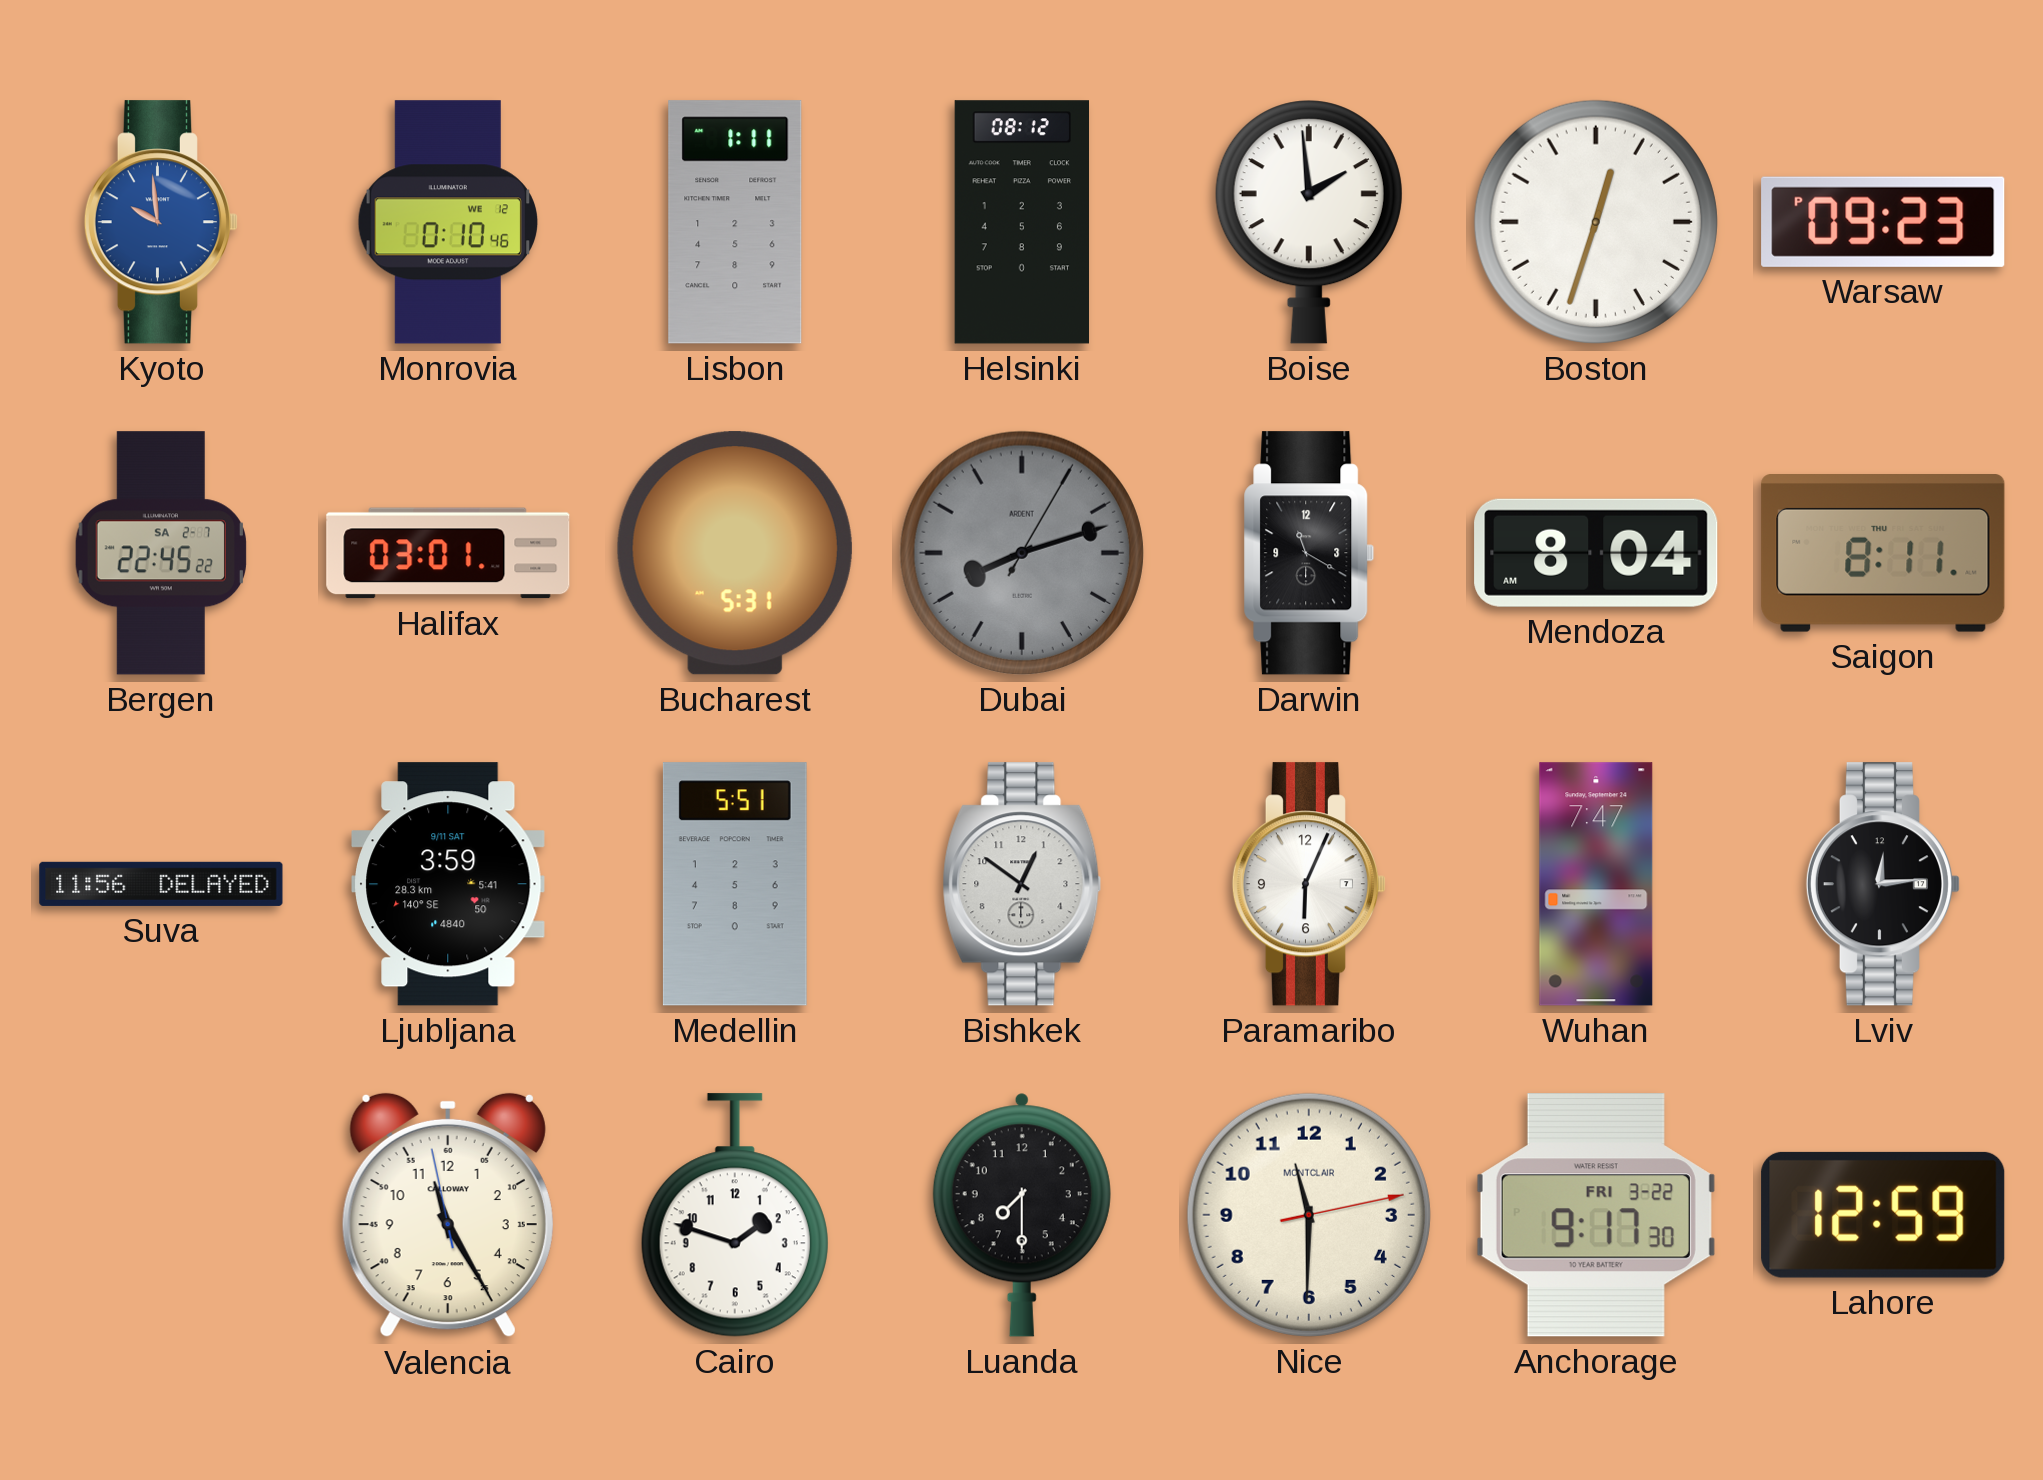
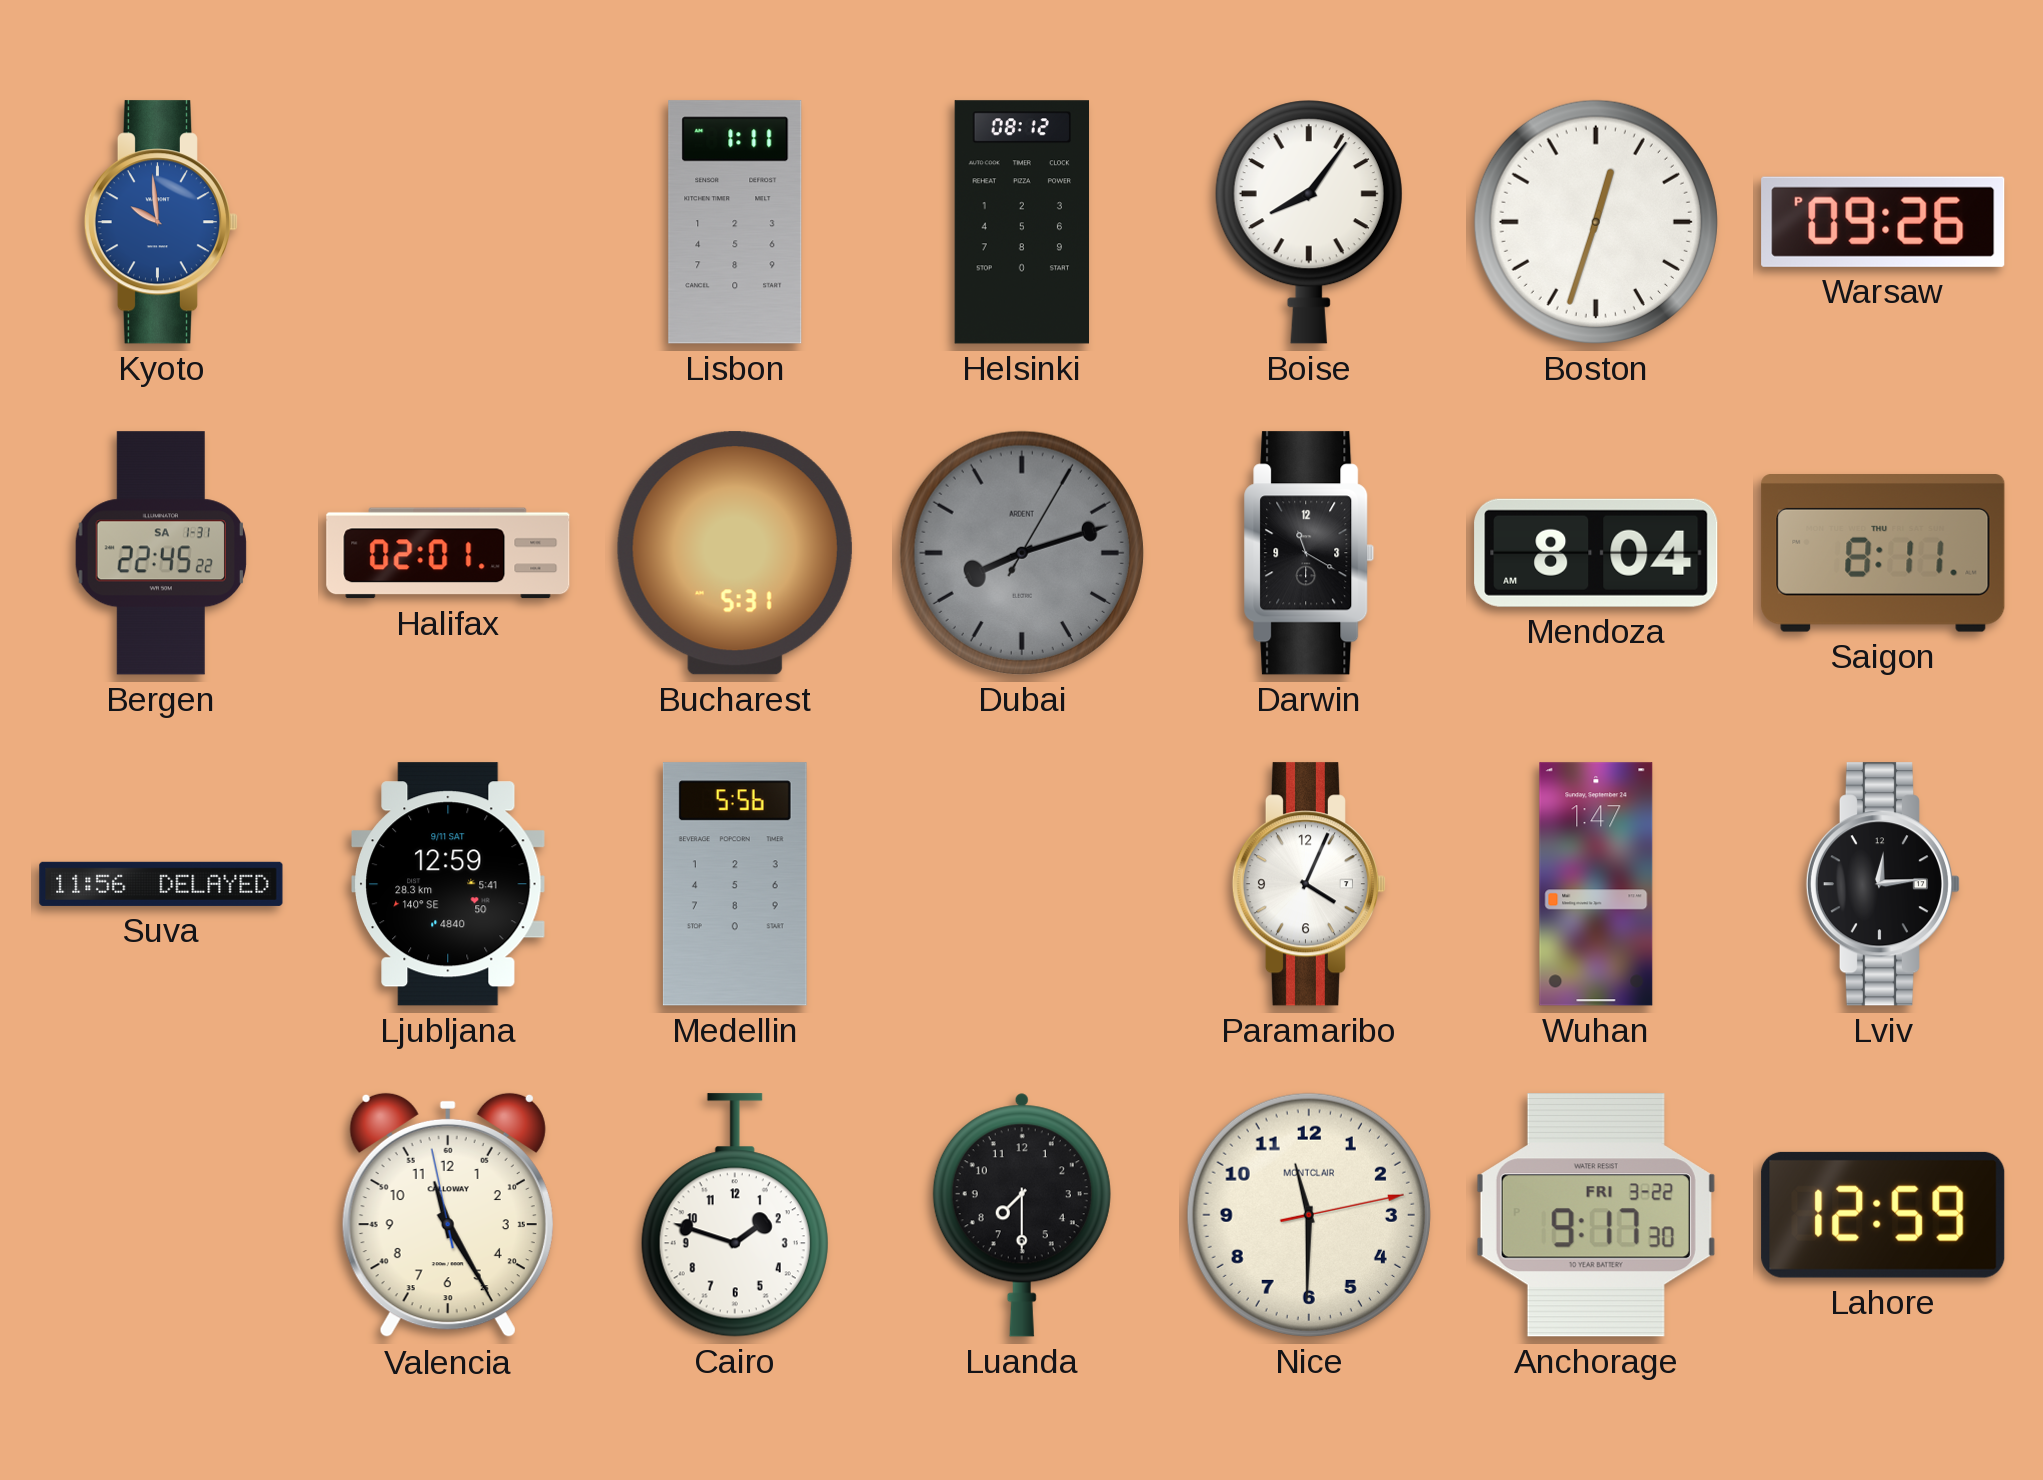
Monrovia: 0:10 -> none
Boise: 1:59 -> 8:06
Warsaw: 09:23 -> 09:26
Bergen date: SA 2-7 -> SA 1-31
Halifax: 03:01 -> 02:01
Ljubljana: 3:59 -> 12:59
Medellin: 5:51 -> 5:56
Bishkek: 12:51 -> none
Paramaribo: 6:04 -> 4:04
Wuhan: 7:47 -> 1:47
